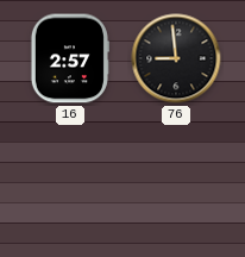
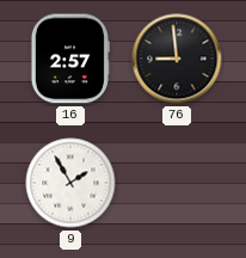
9: none -> 1:55
